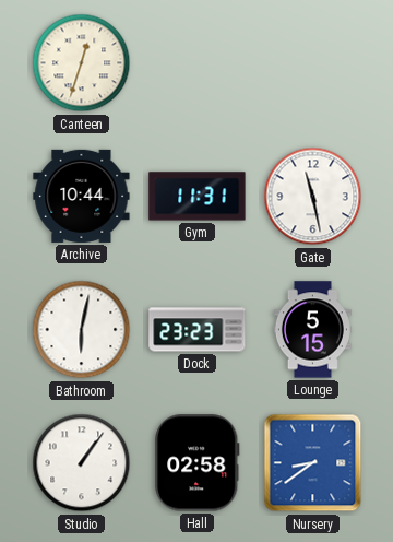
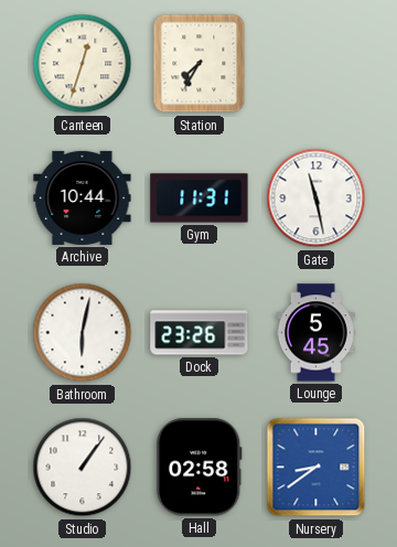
Station: none -> 7:35
Dock: 23:23 -> 23:26
Lounge: 5:15 -> 5:45
